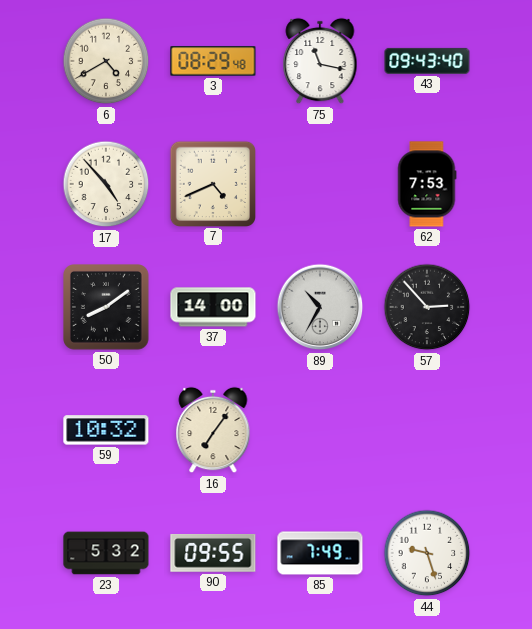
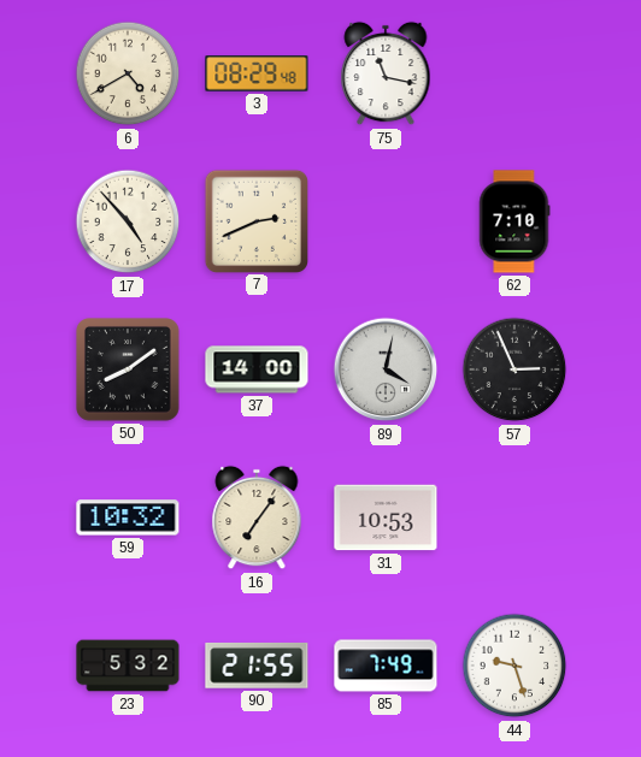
43: 09:43 -> none
7: 4:41 -> 2:41
62: 7:53 -> 7:10
89: 10:35 -> 4:02
57: 2:53 -> 2:56
31: none -> 10:53
90: 09:55 -> 21:55
